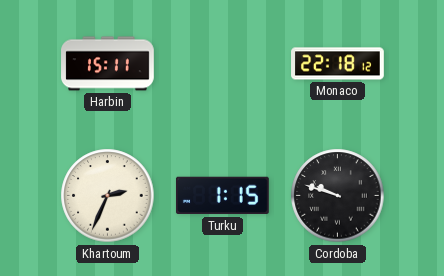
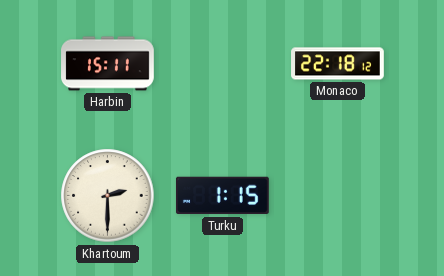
Khartoum: 2:34 -> 2:30
Cordoba: 9:48 -> none
